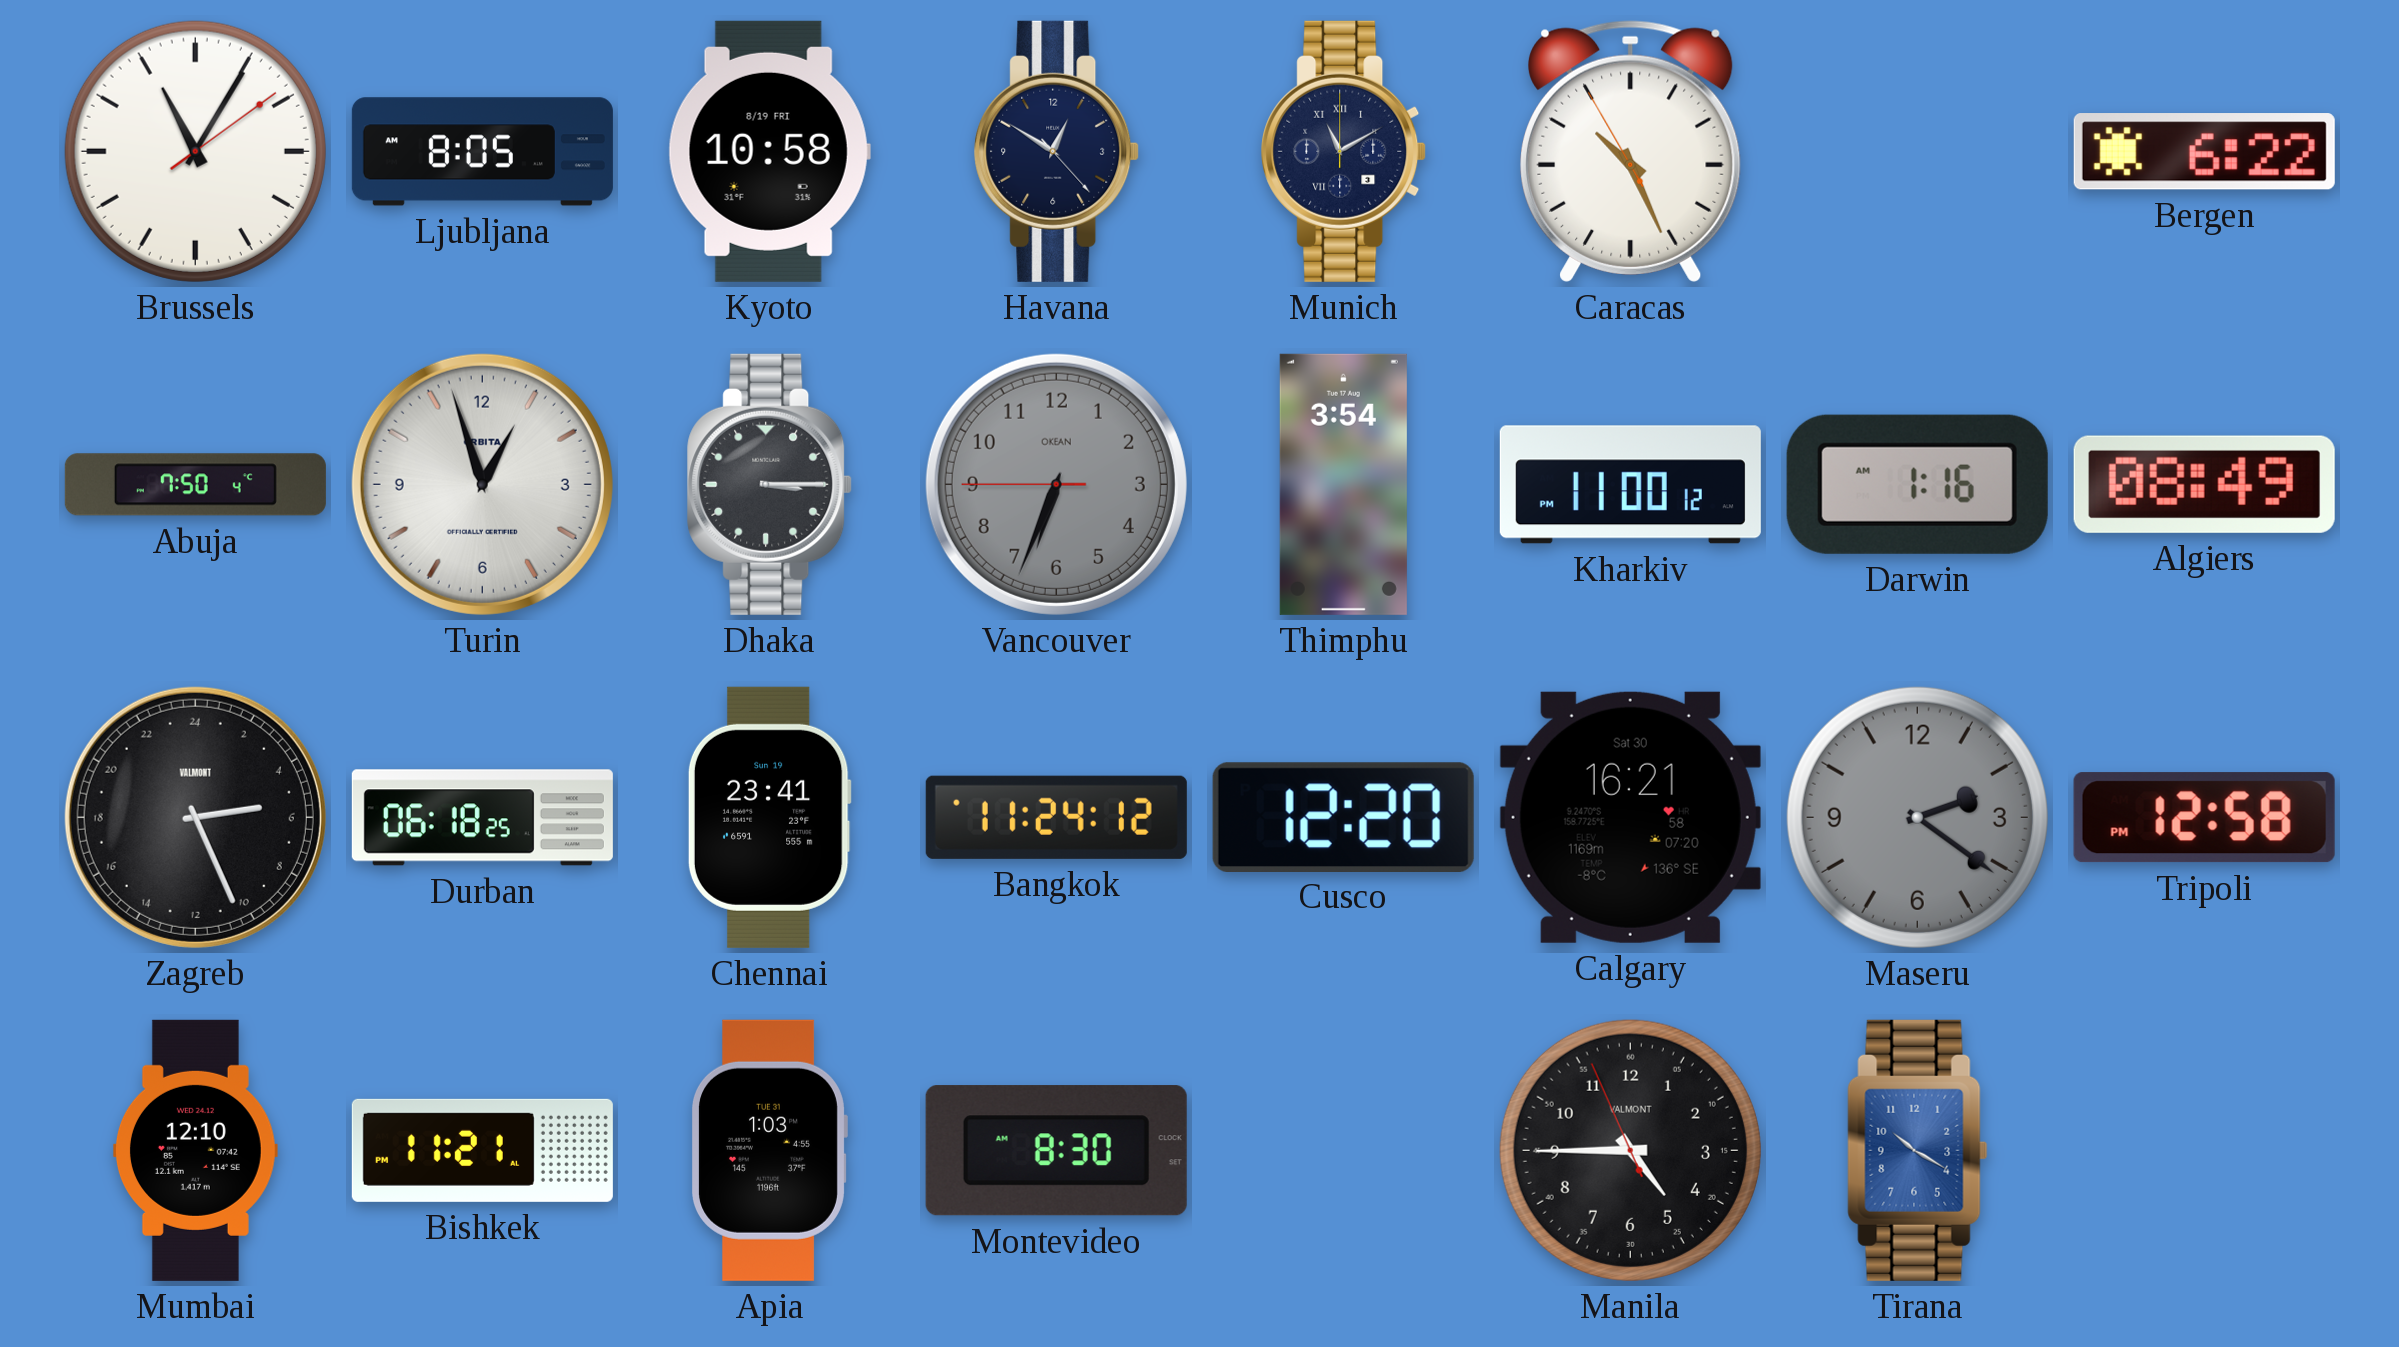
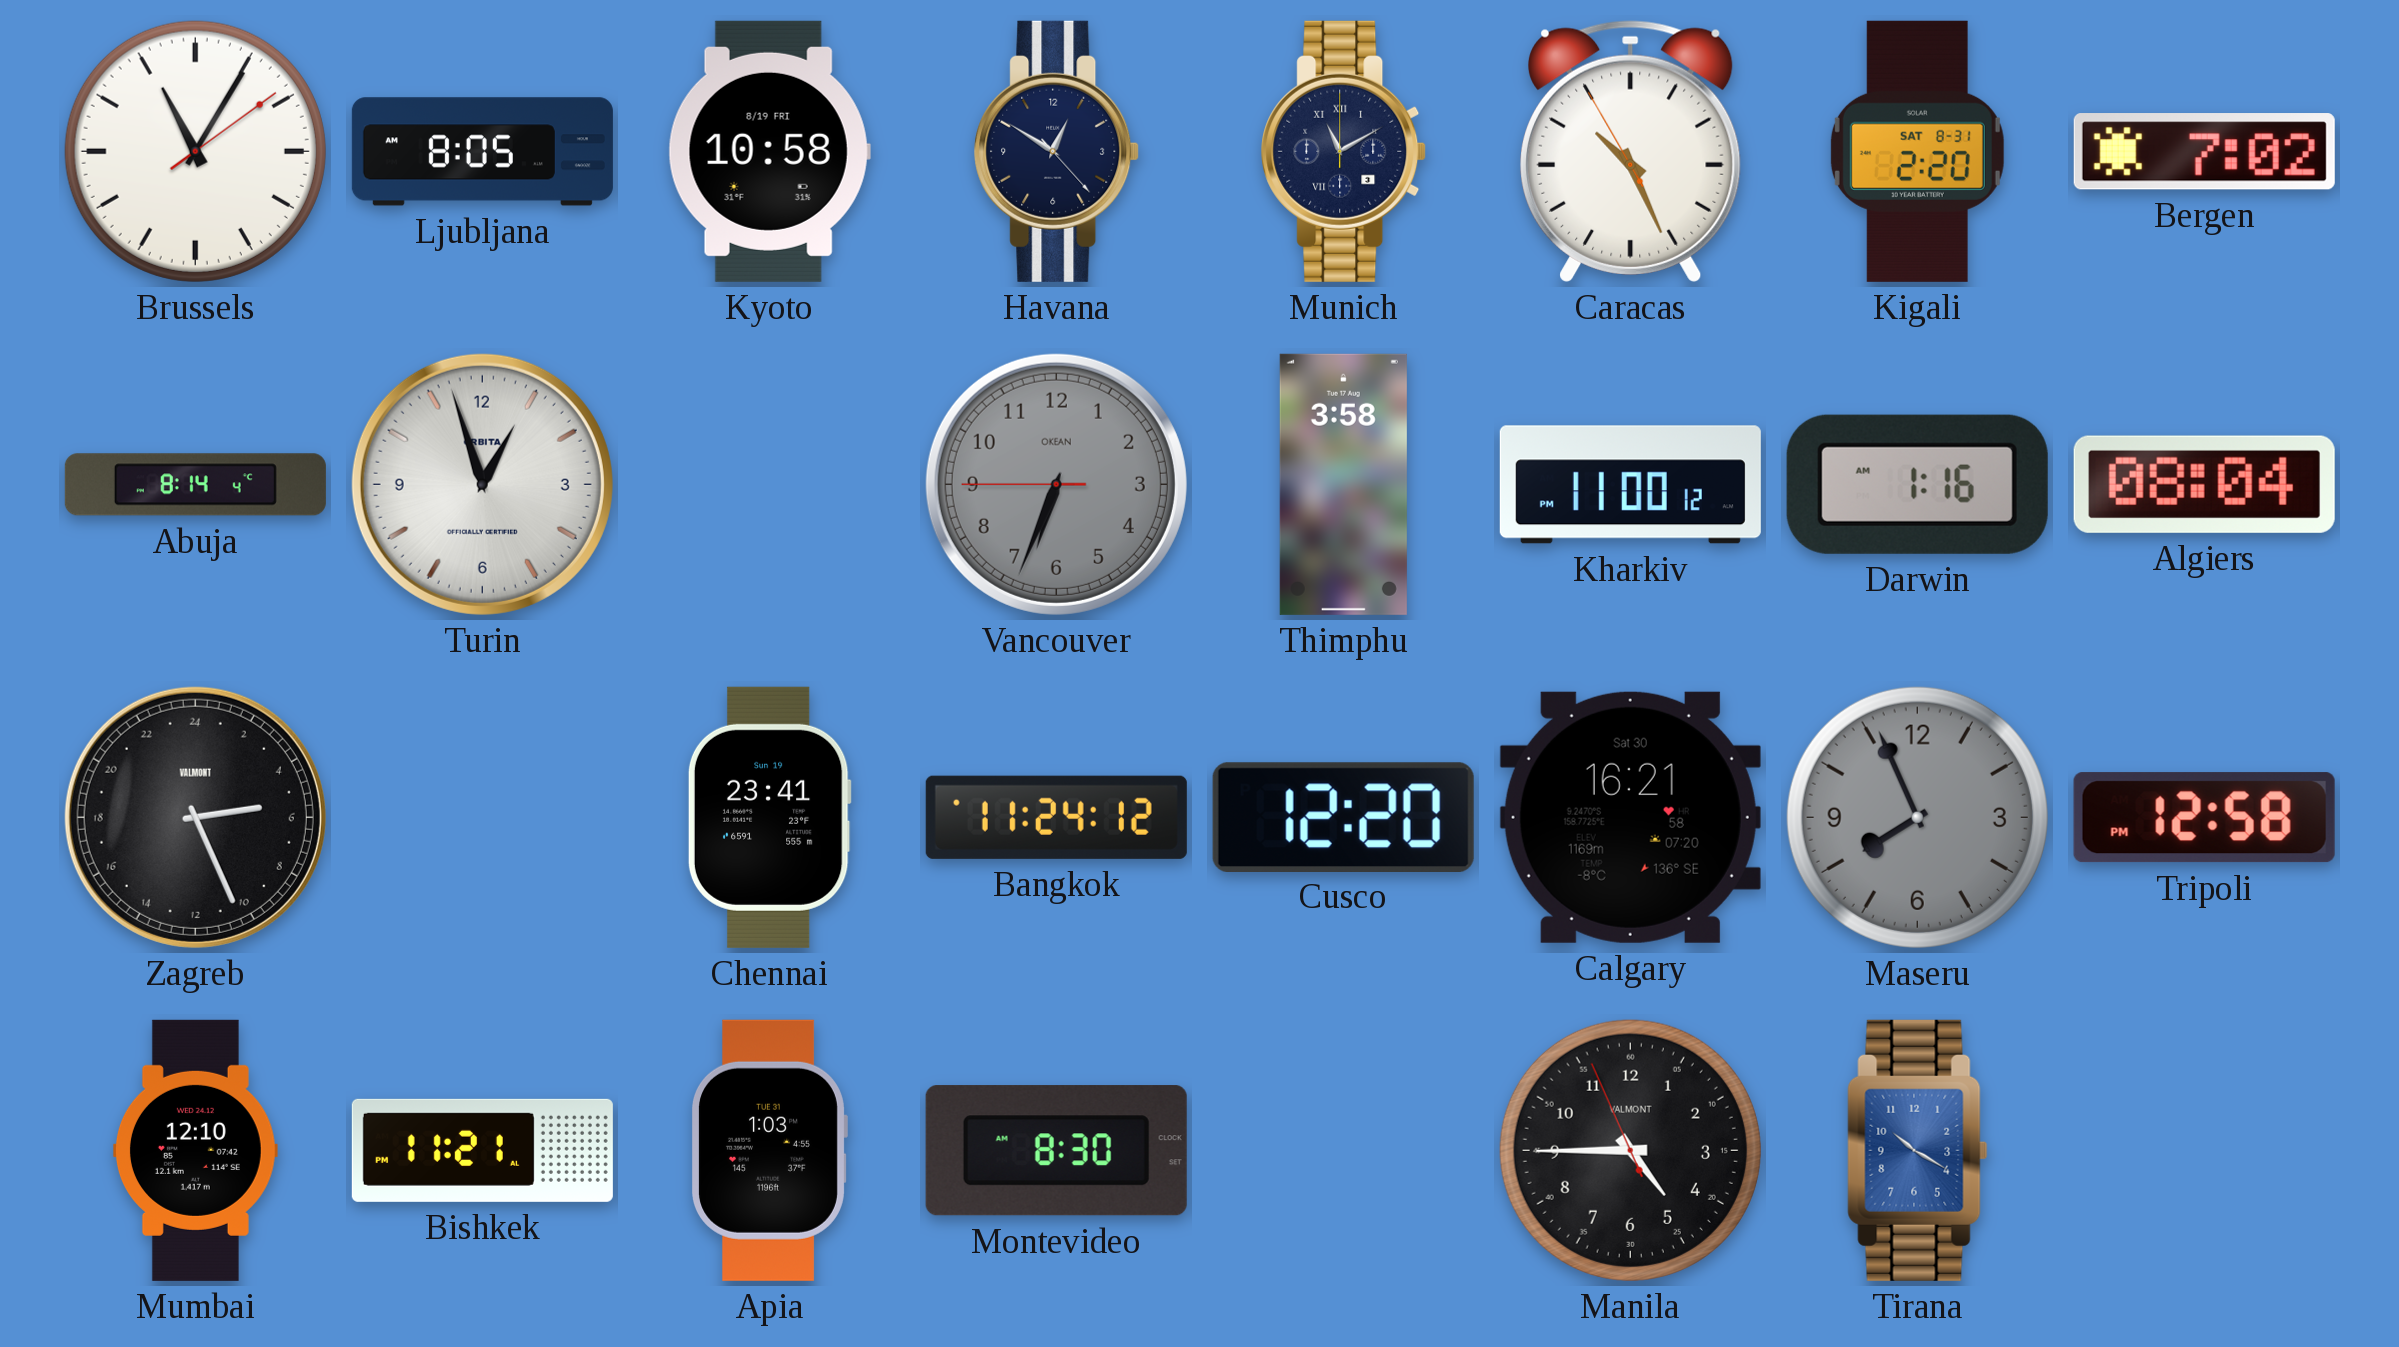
Kigali: none -> 2:20
Bergen: 6:22 -> 7:02
Abuja: 7:50 -> 8:14
Dhaka: 3:15 -> none
Thimphu: 3:54 -> 3:58
Algiers: 08:49 -> 08:04
Durban: 06:18 -> none
Maseru: 2:21 -> 7:56
